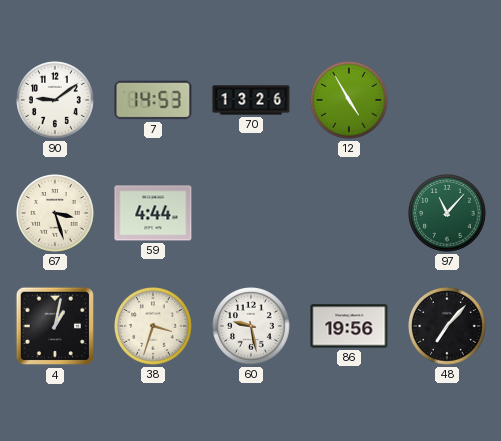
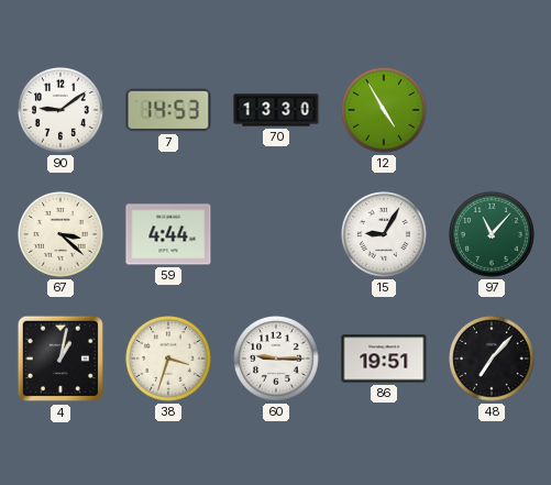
70: 13:26 -> 13:30
67: 3:27 -> 3:22
15: none -> 9:05
60: 9:28 -> 9:15
86: 19:56 -> 19:51
